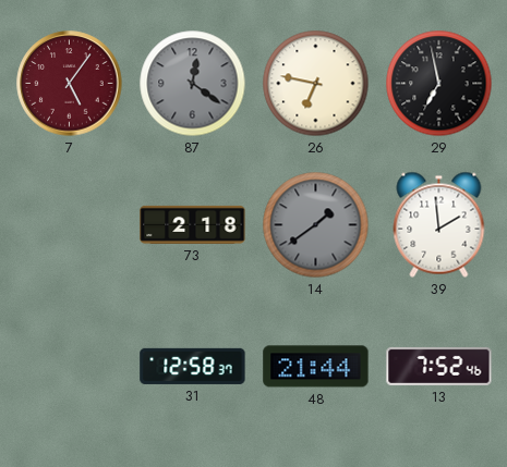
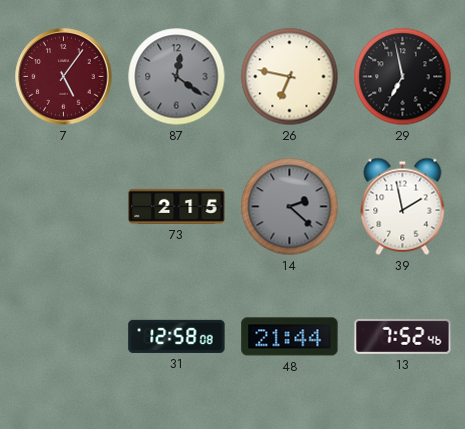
73: 2:18 -> 2:15
14: 1:39 -> 2:22
39: 1:59 -> 1:58
31: 12:58:37 -> 12:58:08
